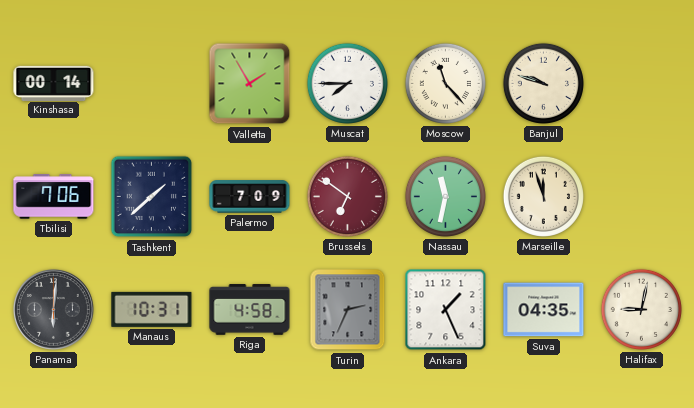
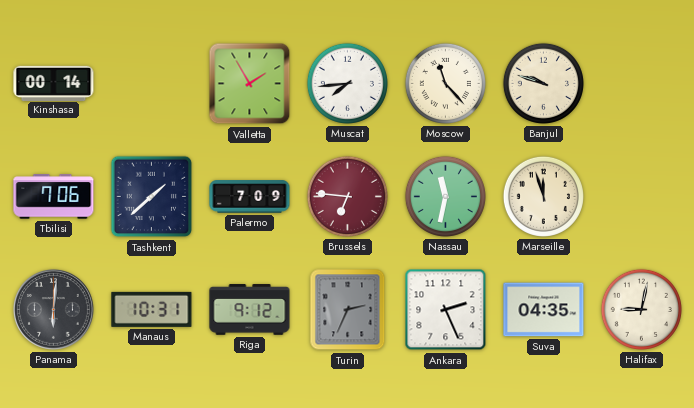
Muscat: 7:45 -> 7:44
Brussels: 6:51 -> 6:46
Riga: 4:58 -> 9:12
Ankara: 1:26 -> 2:26
